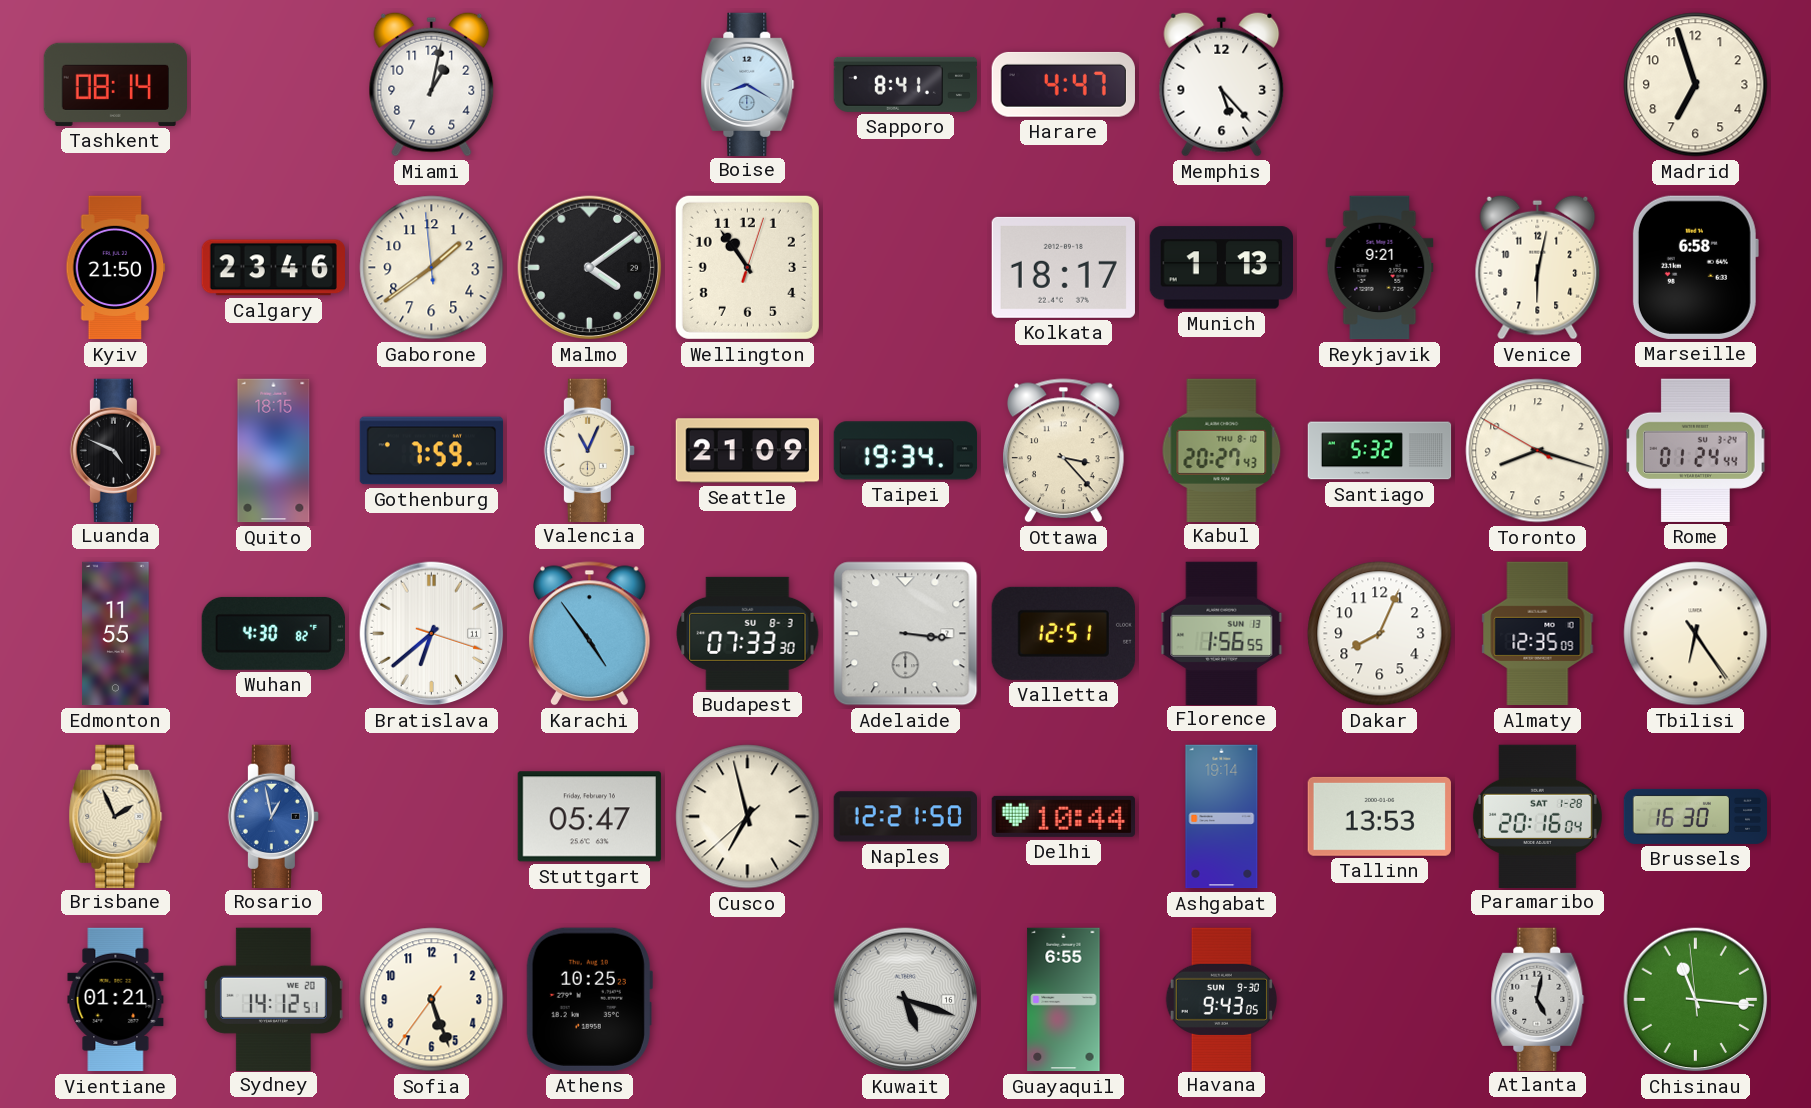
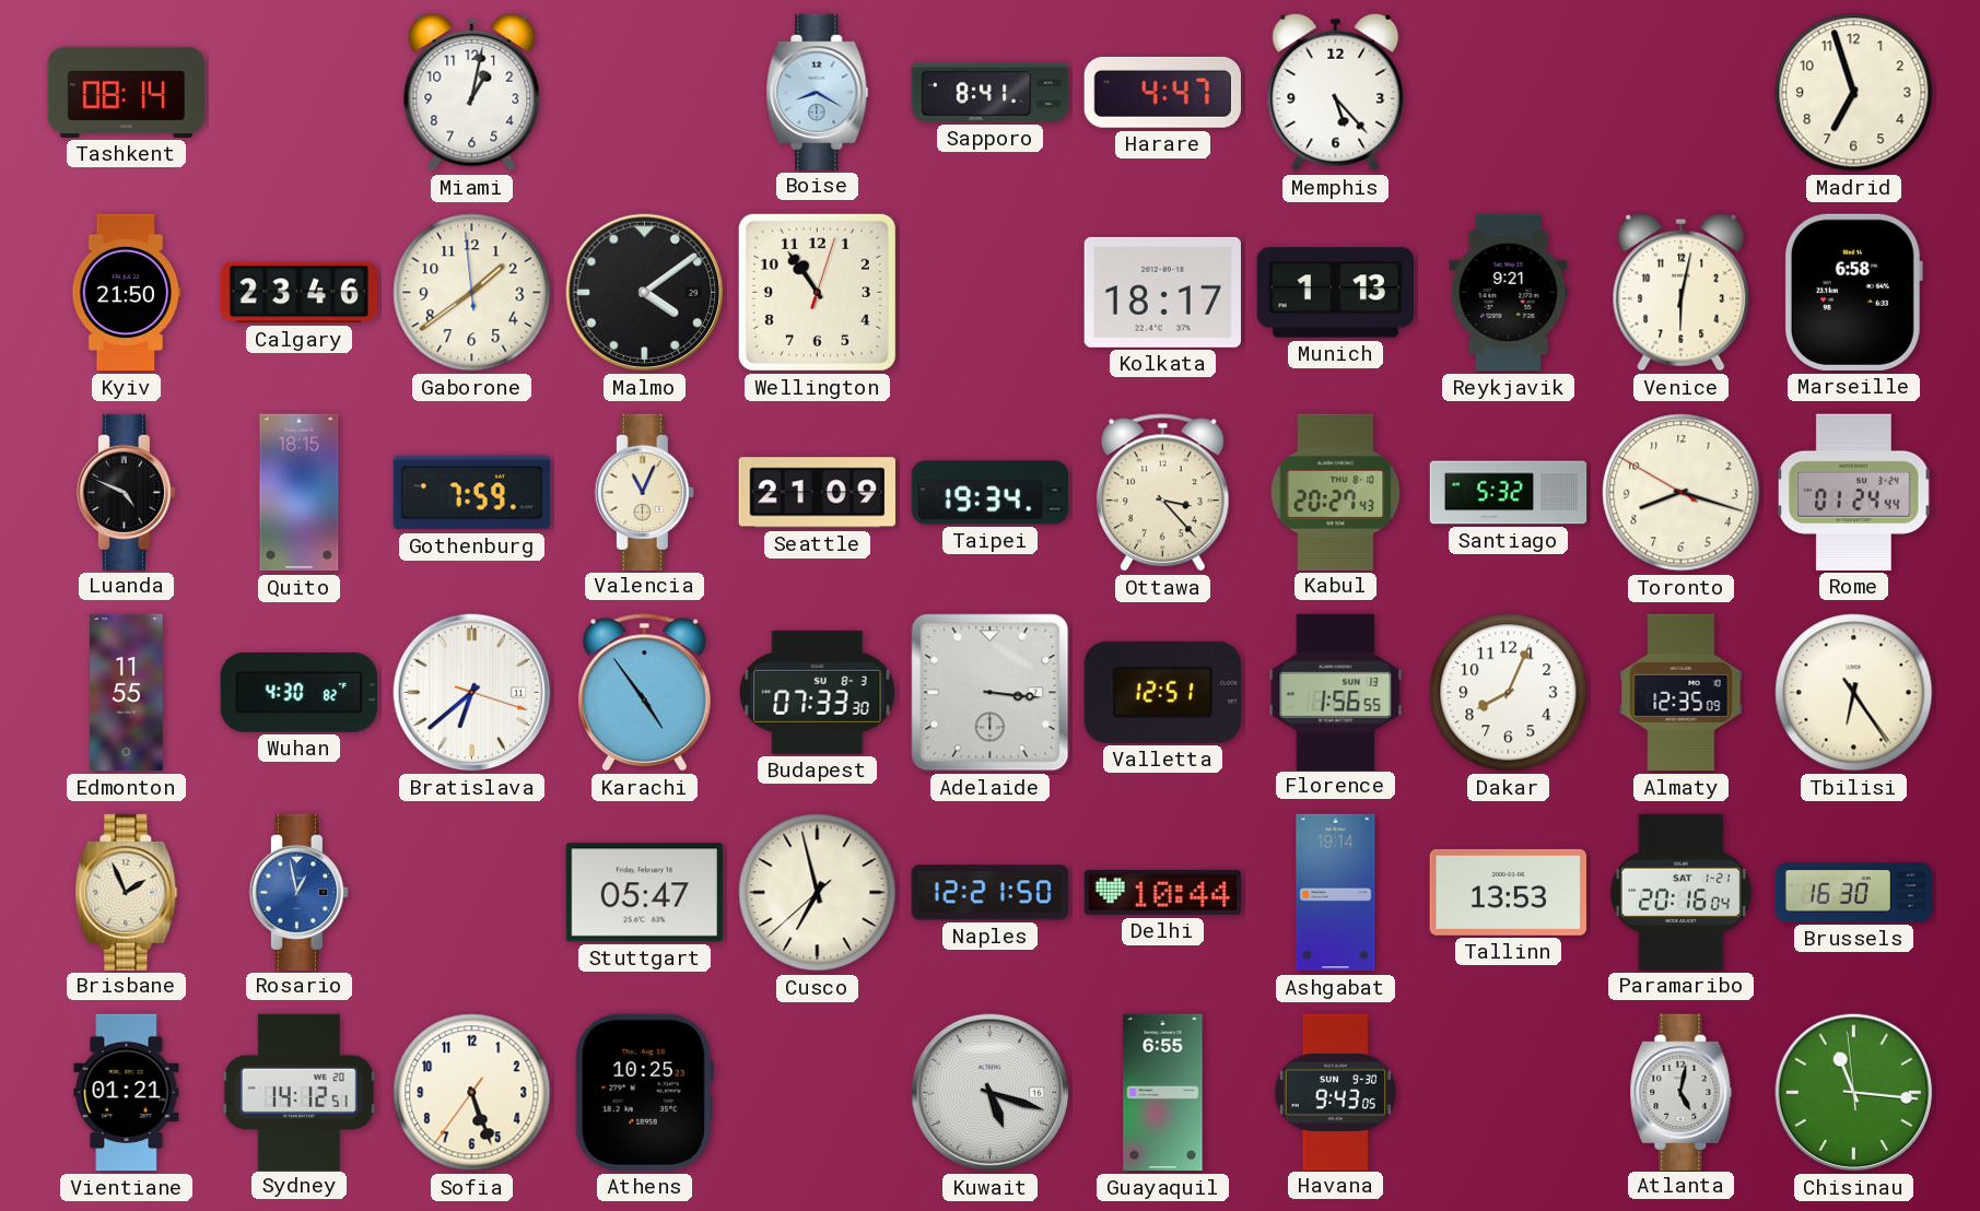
Paramaribo date: SAT 1-28 -> SAT 1-21
